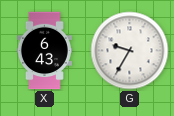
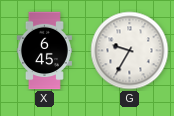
X: 6:43 -> 6:45
